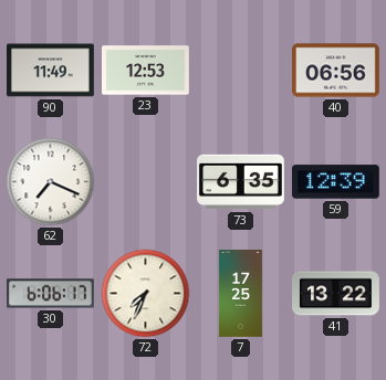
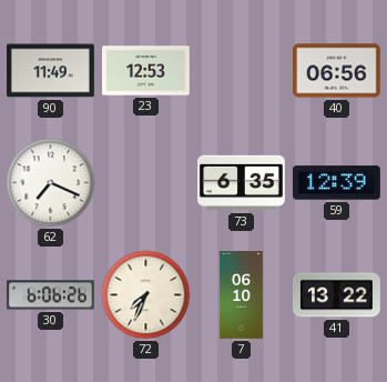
30: 6:06:17 -> 6:06:26
7: 17:25 -> 06:10
